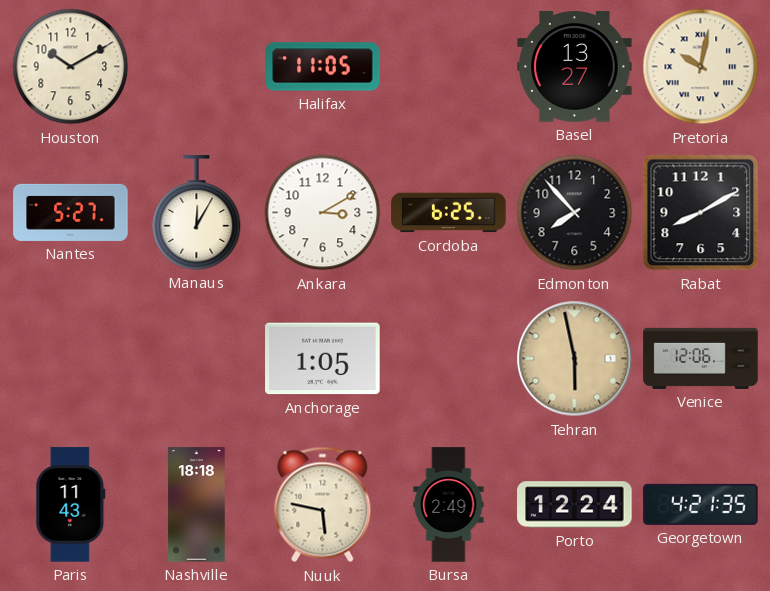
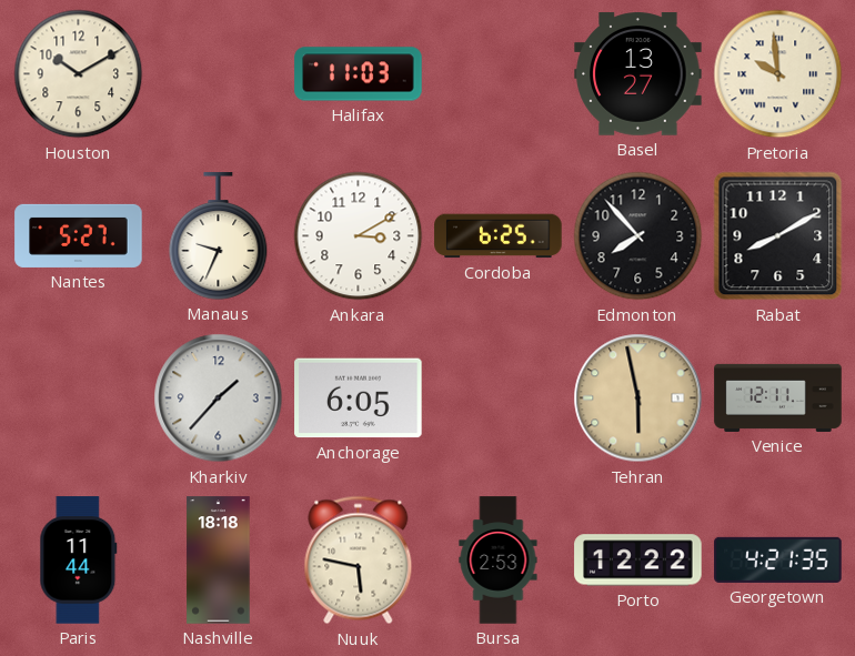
Halifax: 11:05 -> 11:03
Pretoria: 10:02 -> 9:59
Manaus: 12:05 -> 9:34
Kharkiv: none -> 1:37
Anchorage: 1:05 -> 6:05
Venice: 12:06 -> 12:11
Paris: 11:43 -> 11:44
Bursa: 2:49 -> 2:53
Porto: 12:24 -> 12:22
